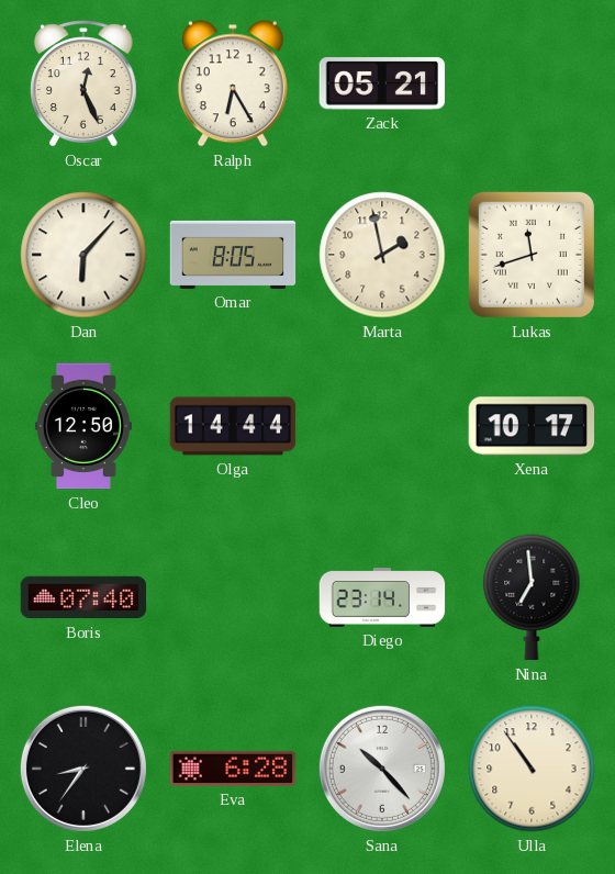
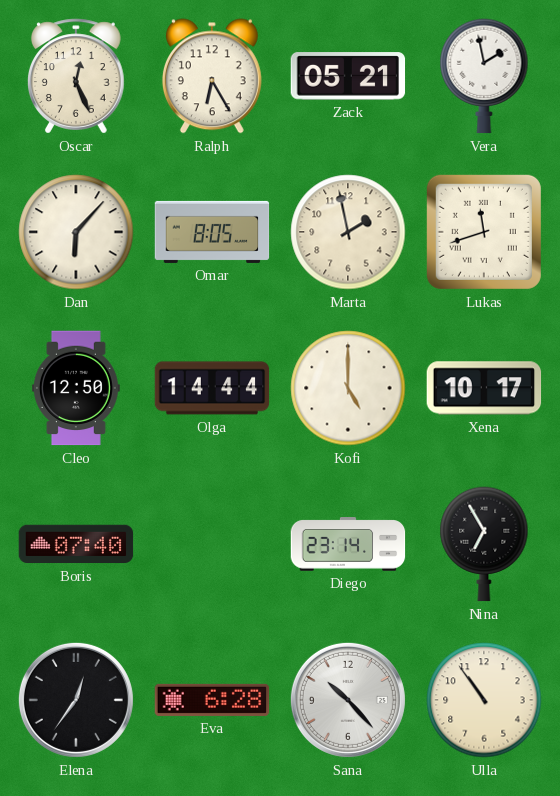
Vera: none -> 1:58
Kofi: none -> 5:00
Nina: 6:59 -> 6:55
Elena: 8:36 -> 12:36
